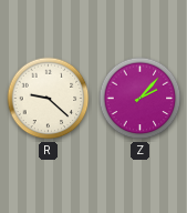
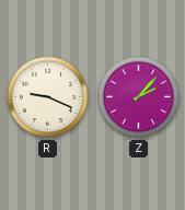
R: 9:22 -> 9:19
